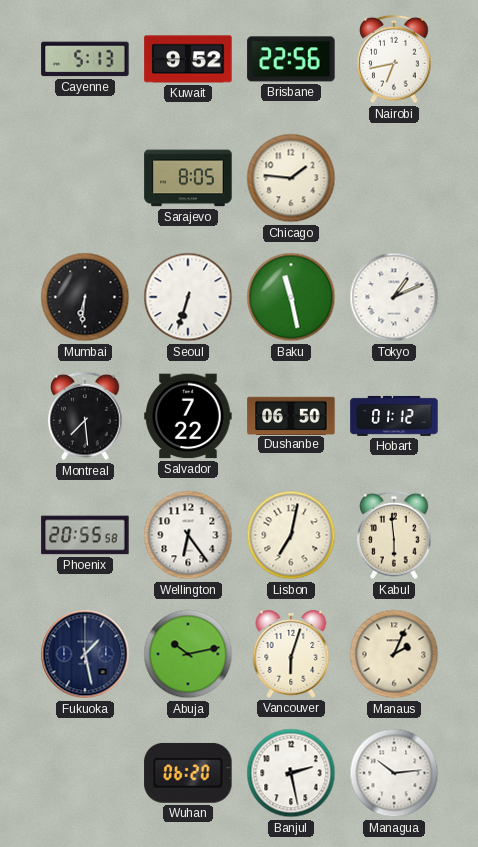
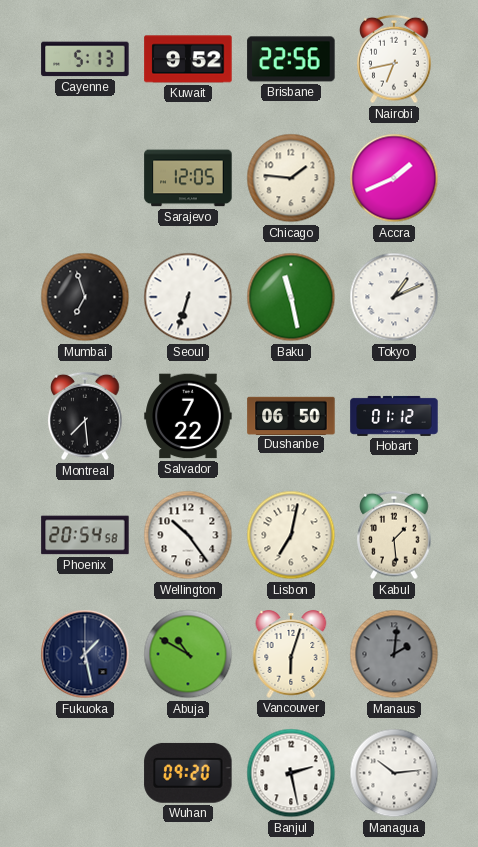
Sarajevo: 8:05 -> 12:05
Accra: none -> 1:41
Mumbai: 6:31 -> 6:57
Phoenix: 20:55 -> 20:54
Wellington: 6:24 -> 10:24
Kabul: 5:59 -> 1:29
Abuja: 10:13 -> 10:50
Manaus: 2:04 -> 2:01
Manaus dial: cream -> grey
Wuhan: 06:20 -> 09:20
